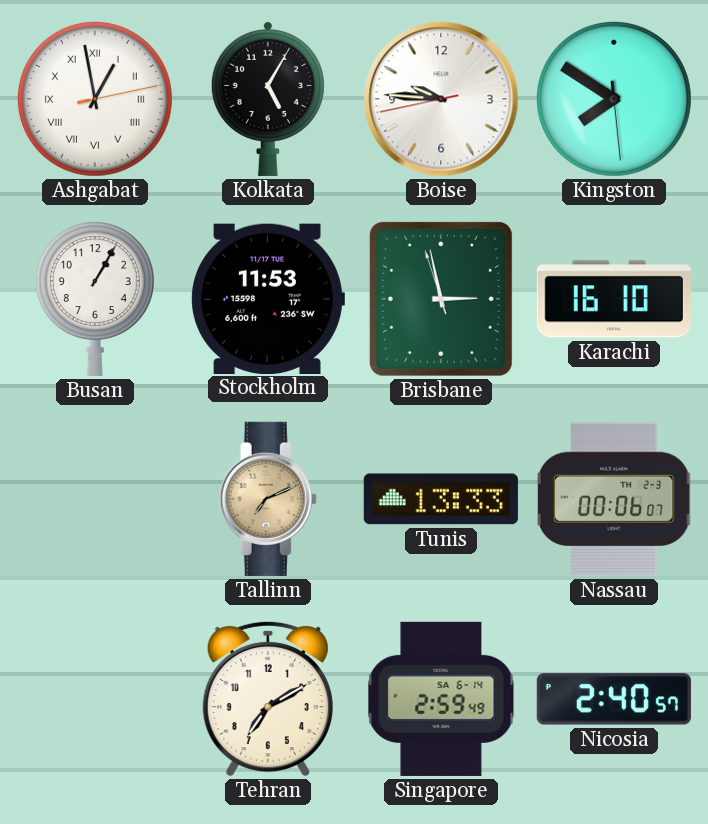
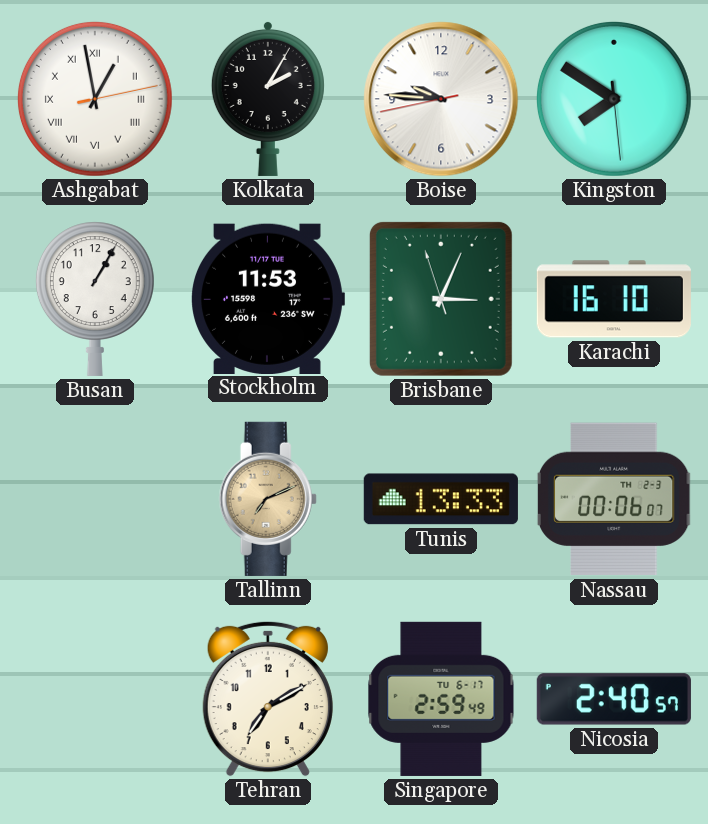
Kolkata: 5:05 -> 2:05
Brisbane: 2:57 -> 3:03
Singapore date: SA 6-14 -> TU 6-17
